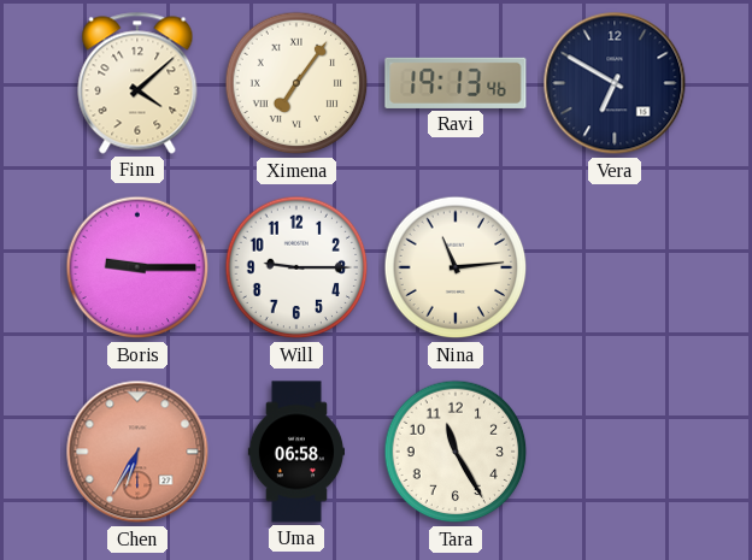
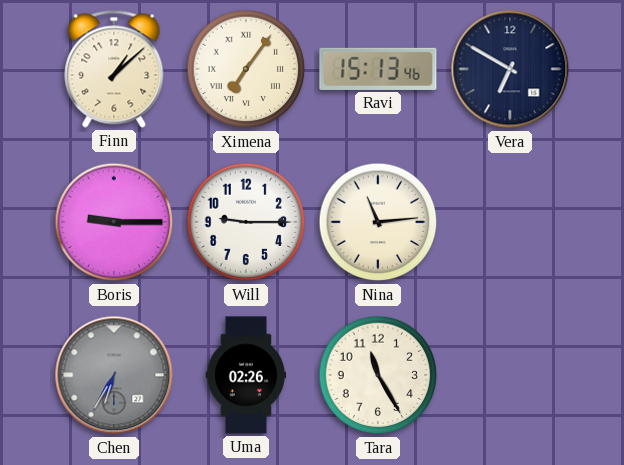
Finn: 4:08 -> 1:08
Ravi: 19:13 -> 15:13
Chen dial: salmon -> grey
Uma: 06:58 -> 02:26
